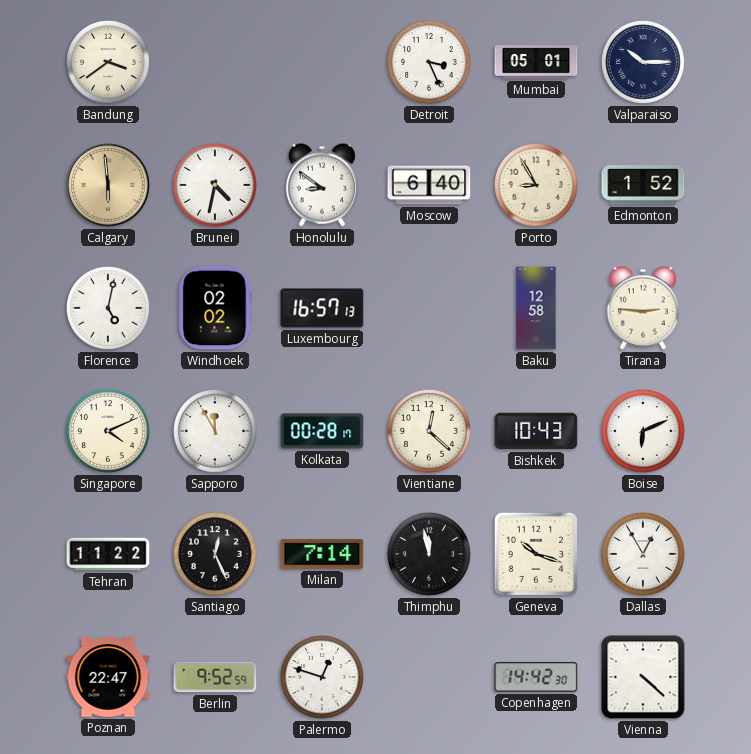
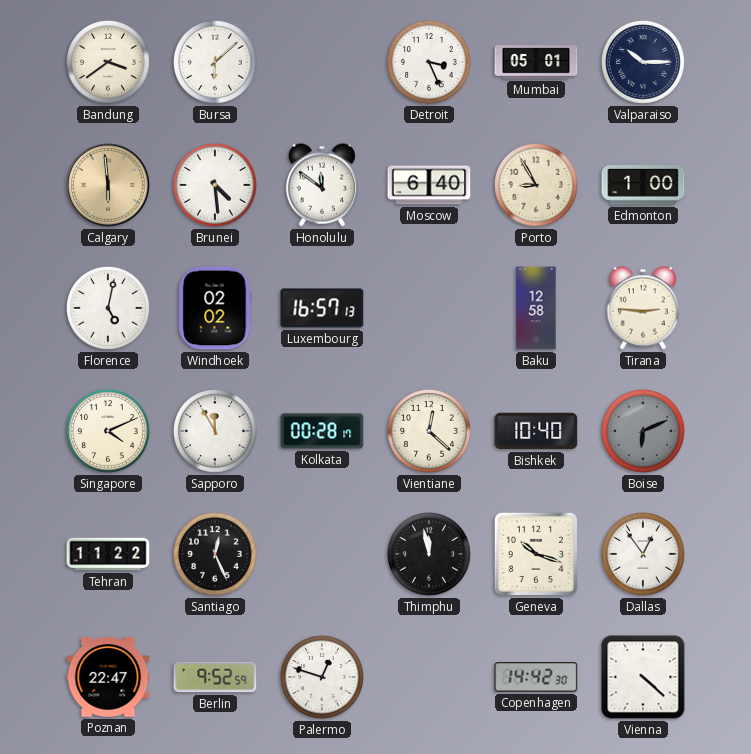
Bursa: none -> 6:08
Brunei: 4:32 -> 4:29
Honolulu: 8:51 -> 11:51
Edmonton: 1:52 -> 1:00
Bishkek: 10:43 -> 10:40
Boise dial: white -> grey
Milan: 7:14 -> none
Dallas: 12:55 -> 12:54
